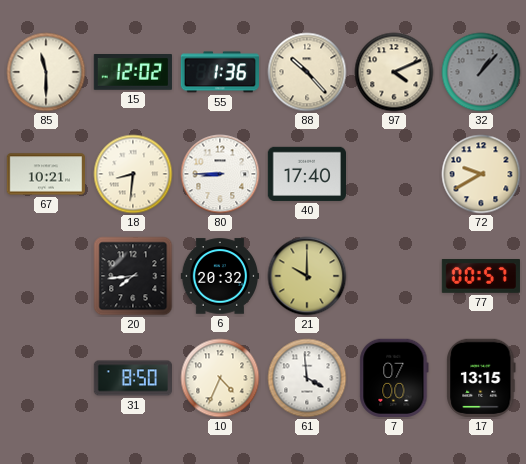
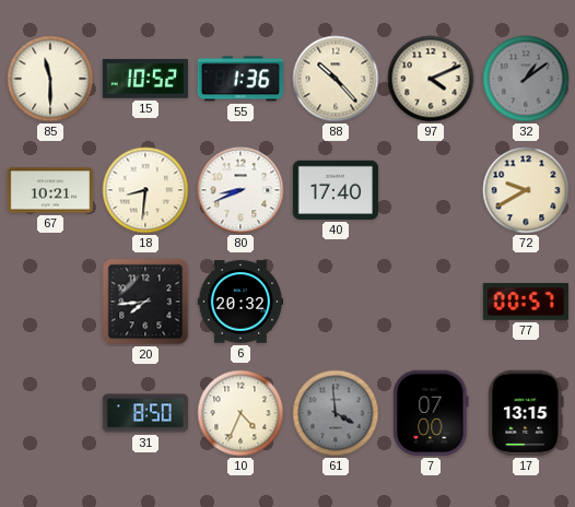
15: 12:02 -> 10:52
32: 1:07 -> 1:09
80: 8:45 -> 8:41
21: 10:00 -> none
61 dial: white -> grey
